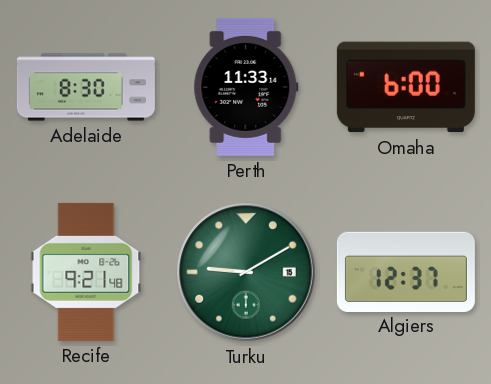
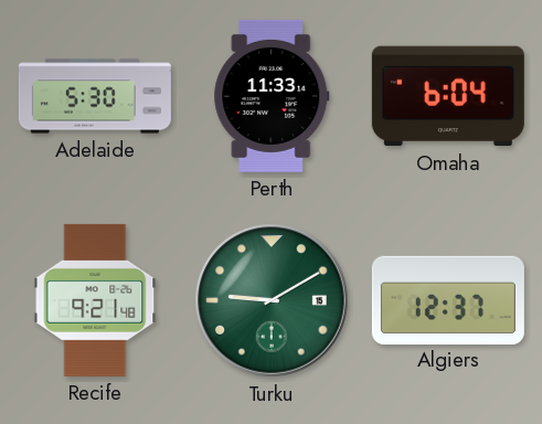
Adelaide: 8:30 -> 5:30
Omaha: 6:00 -> 6:04
